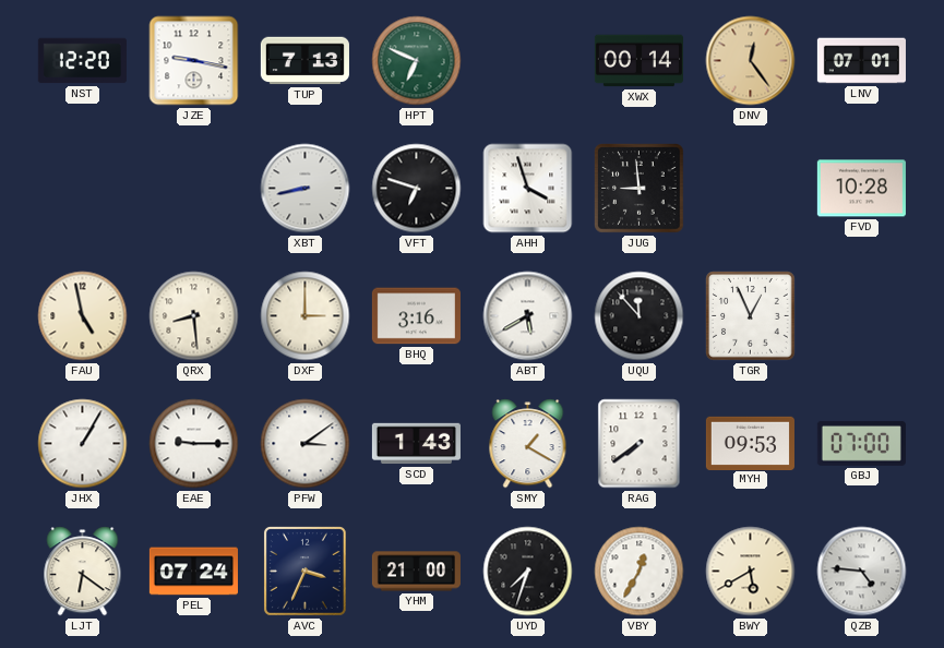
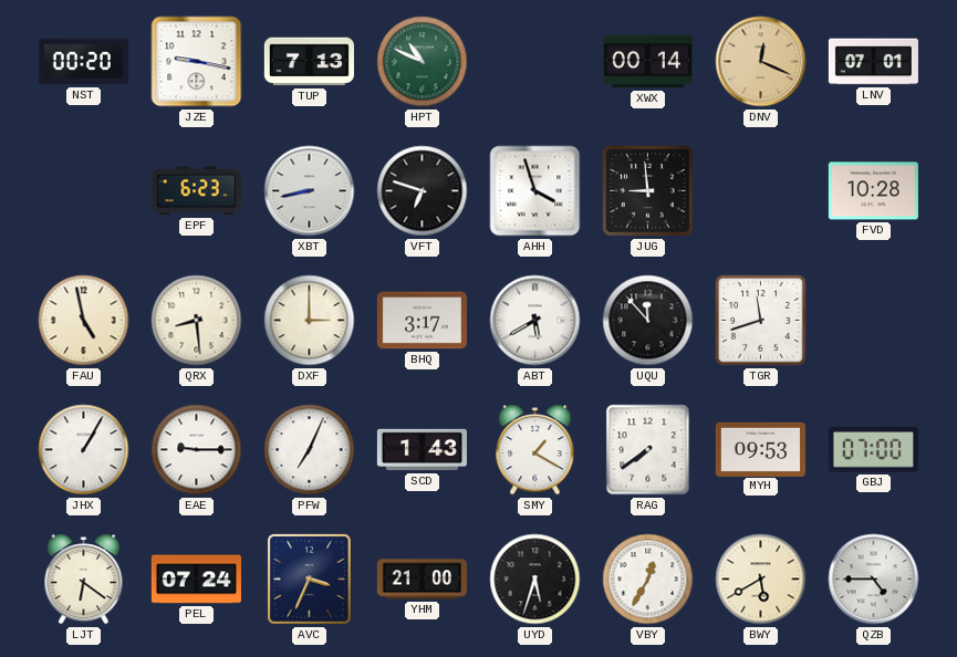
NST: 12:20 -> 00:20
HPT: 6:49 -> 10:49
DNV: 12:24 -> 12:19
EPF: none -> 6:23
BHQ: 3:16 -> 3:17
TGR: 12:56 -> 11:42
PFW: 3:09 -> 7:04
UYD: 7:33 -> 5:33
QZB: 4:46 -> 4:45
